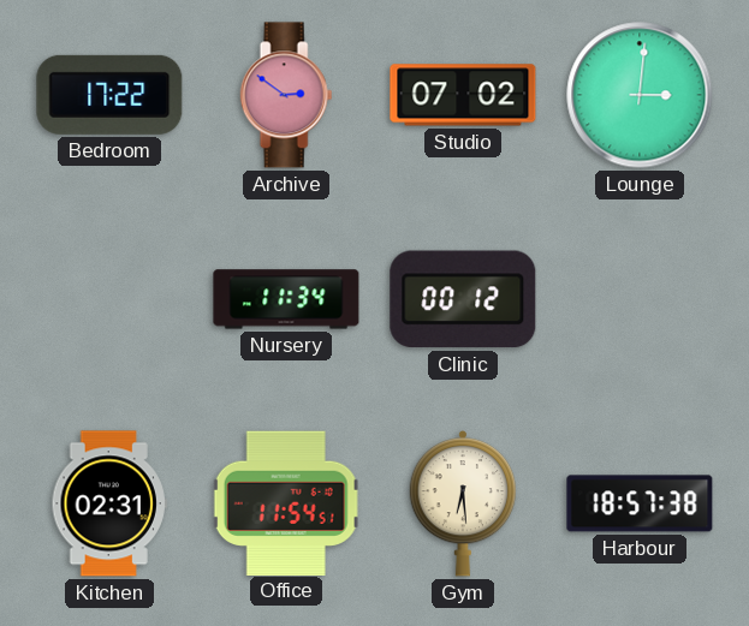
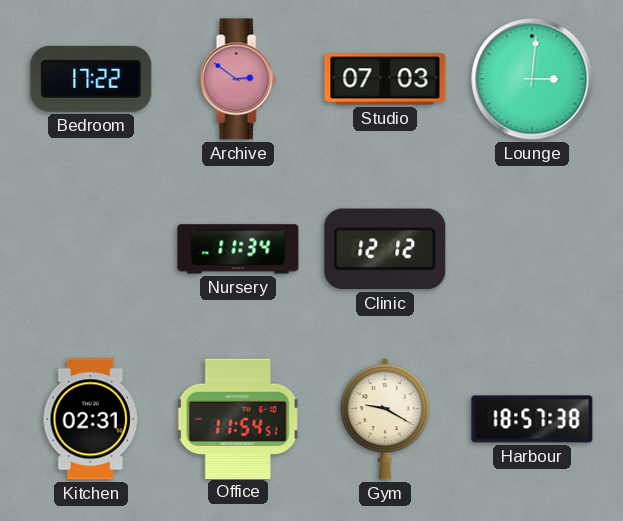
Studio: 07:02 -> 07:03
Clinic: 00:12 -> 12:12
Gym: 6:29 -> 9:20
